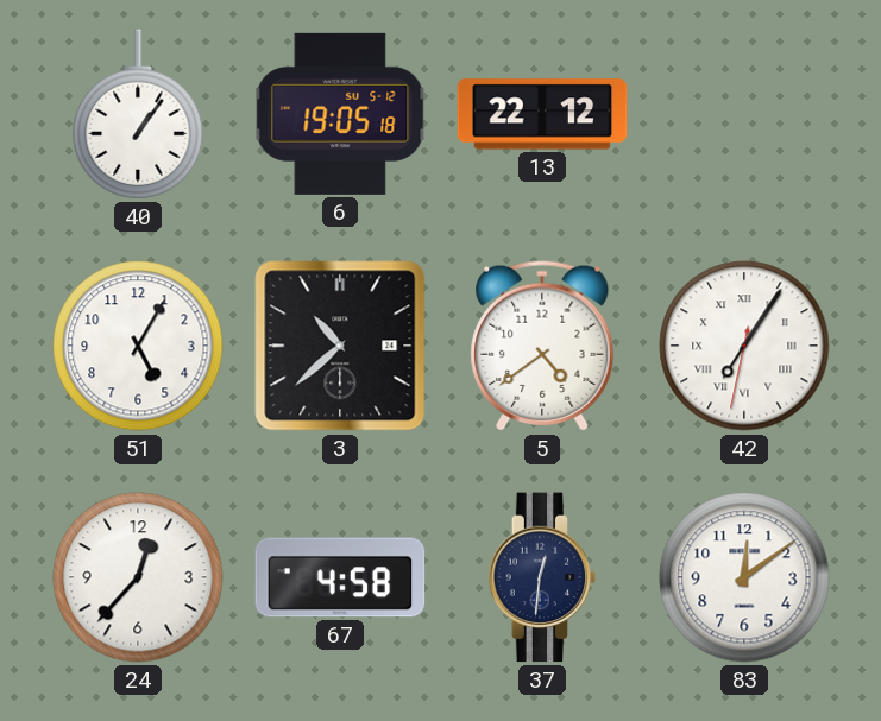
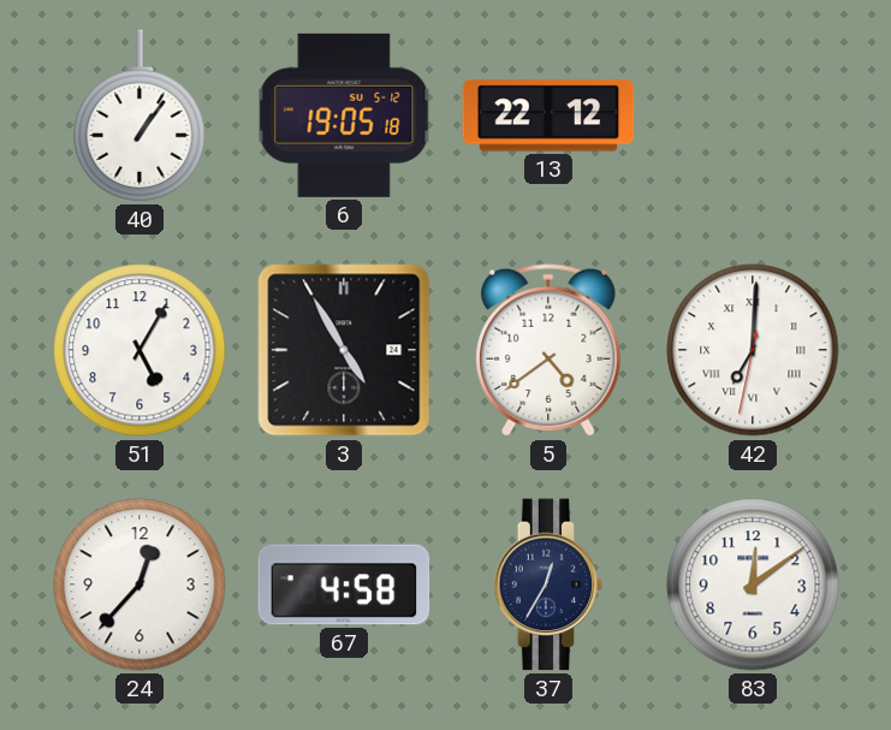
3: 10:38 -> 4:55
42: 7:05 -> 7:00
37: 12:31 -> 12:35
